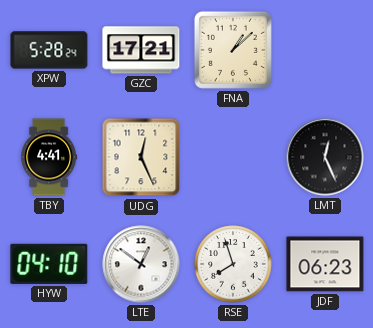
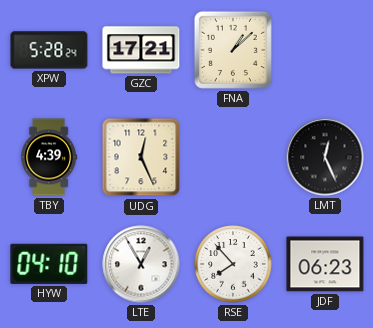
TBY: 4:41 -> 4:39
LTE: 12:51 -> 12:55
RSE: 7:57 -> 7:53
